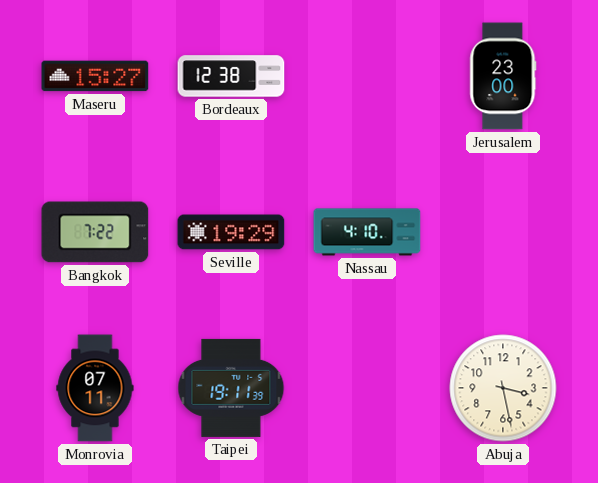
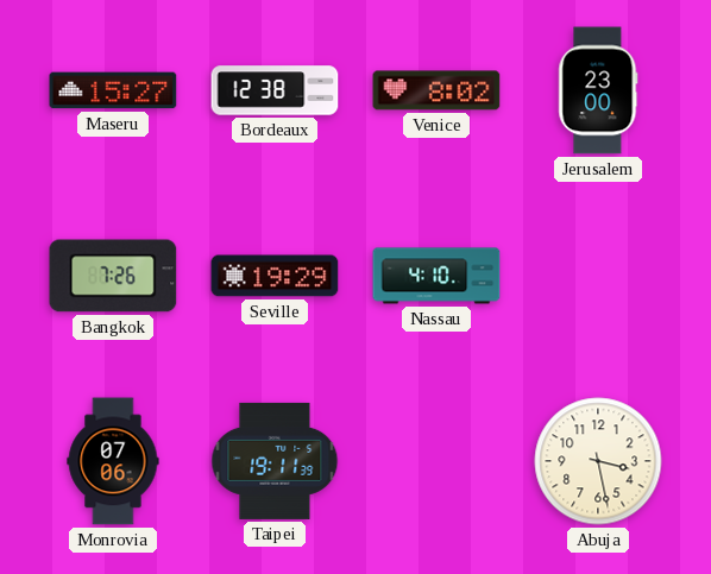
Venice: none -> 8:02
Bangkok: 7:22 -> 7:26
Monrovia: 07:11 -> 07:06
